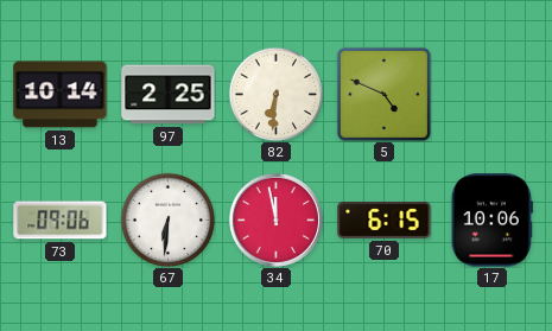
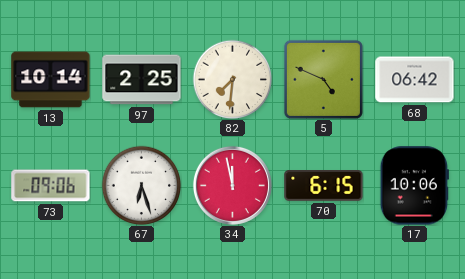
82: 6:31 -> 7:31
68: none -> 06:42
67: 6:31 -> 6:27
